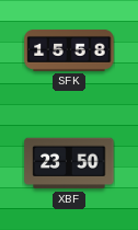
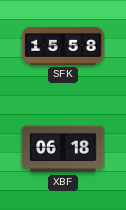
XBF: 23:50 -> 06:18
